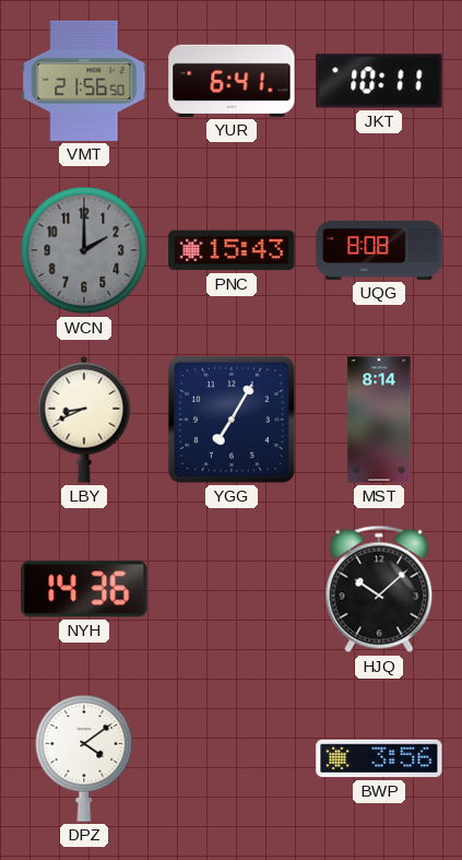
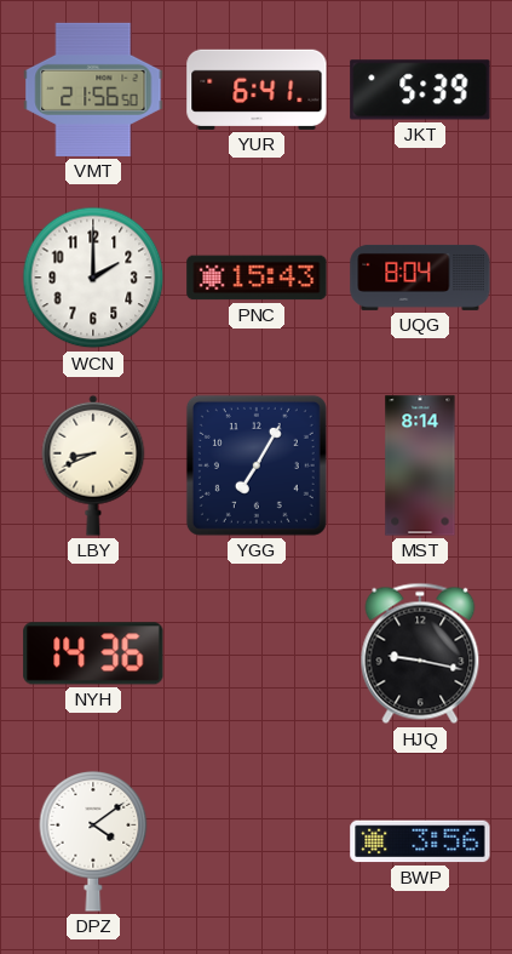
JKT: 10:11 -> 5:39
WCN dial: grey -> white
UQG: 8:08 -> 8:04
HJQ: 10:08 -> 9:17
